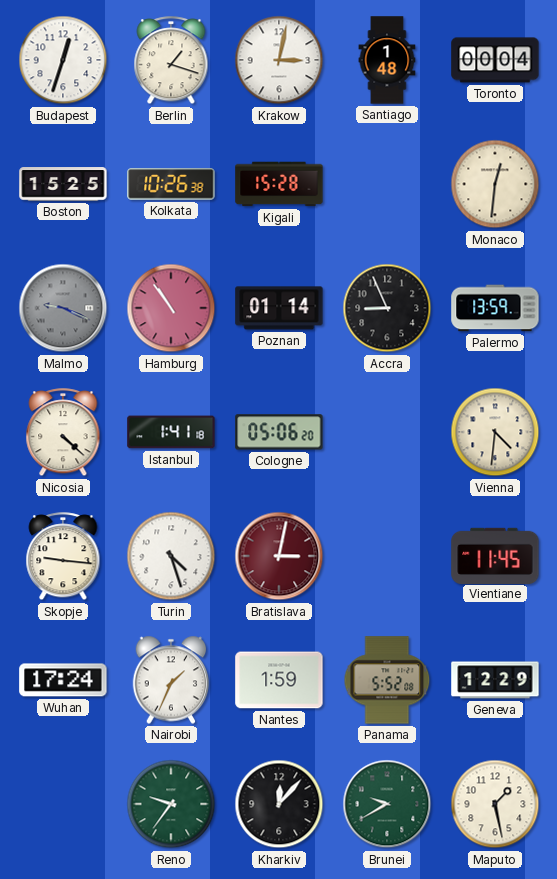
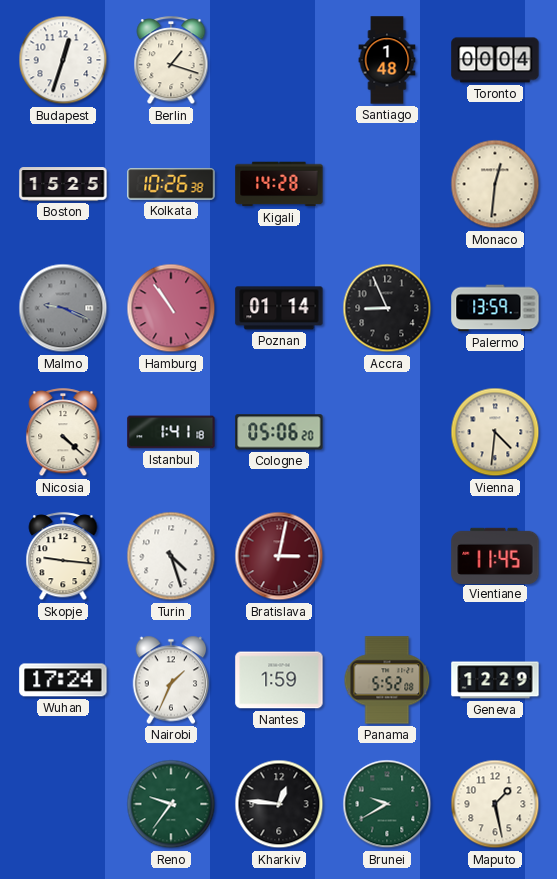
Krakow: 3:02 -> none
Kigali: 15:28 -> 14:28
Kharkiv: 12:07 -> 12:46
